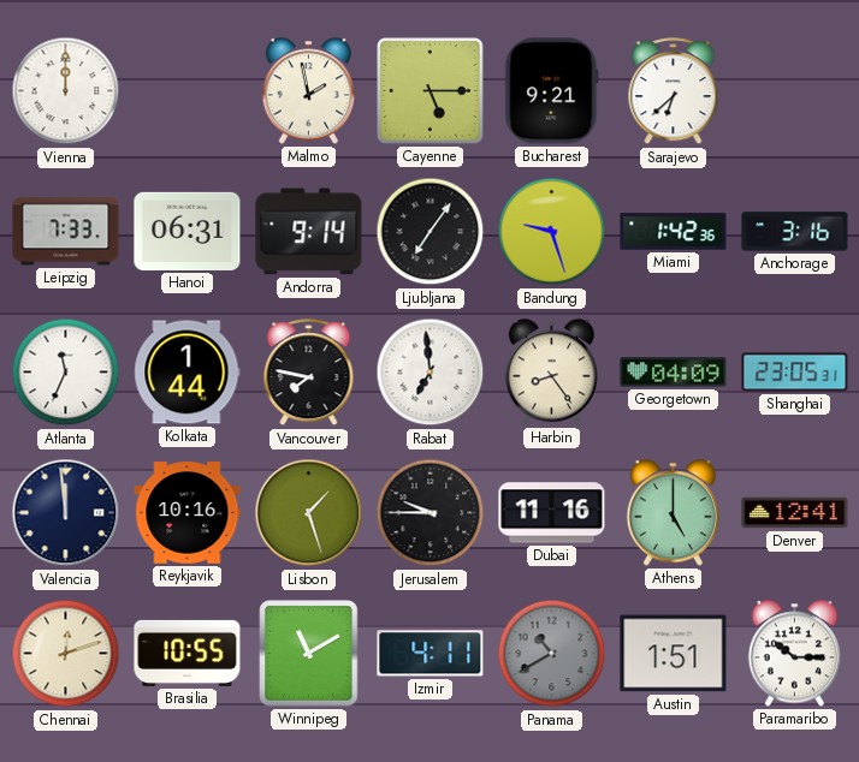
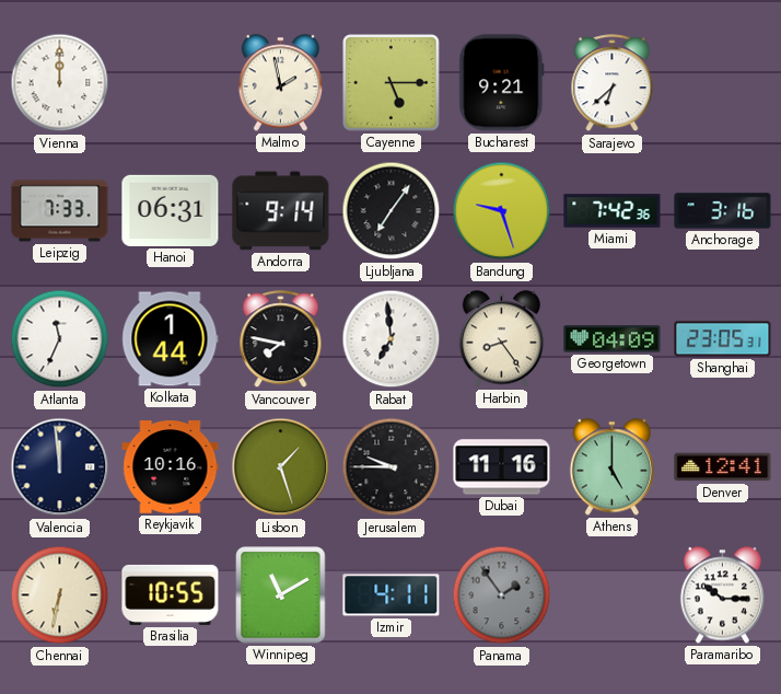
Miami: 1:42 -> 7:42
Chennai: 12:12 -> 6:32
Panama: 10:40 -> 1:54
Austin: 1:51 -> none
